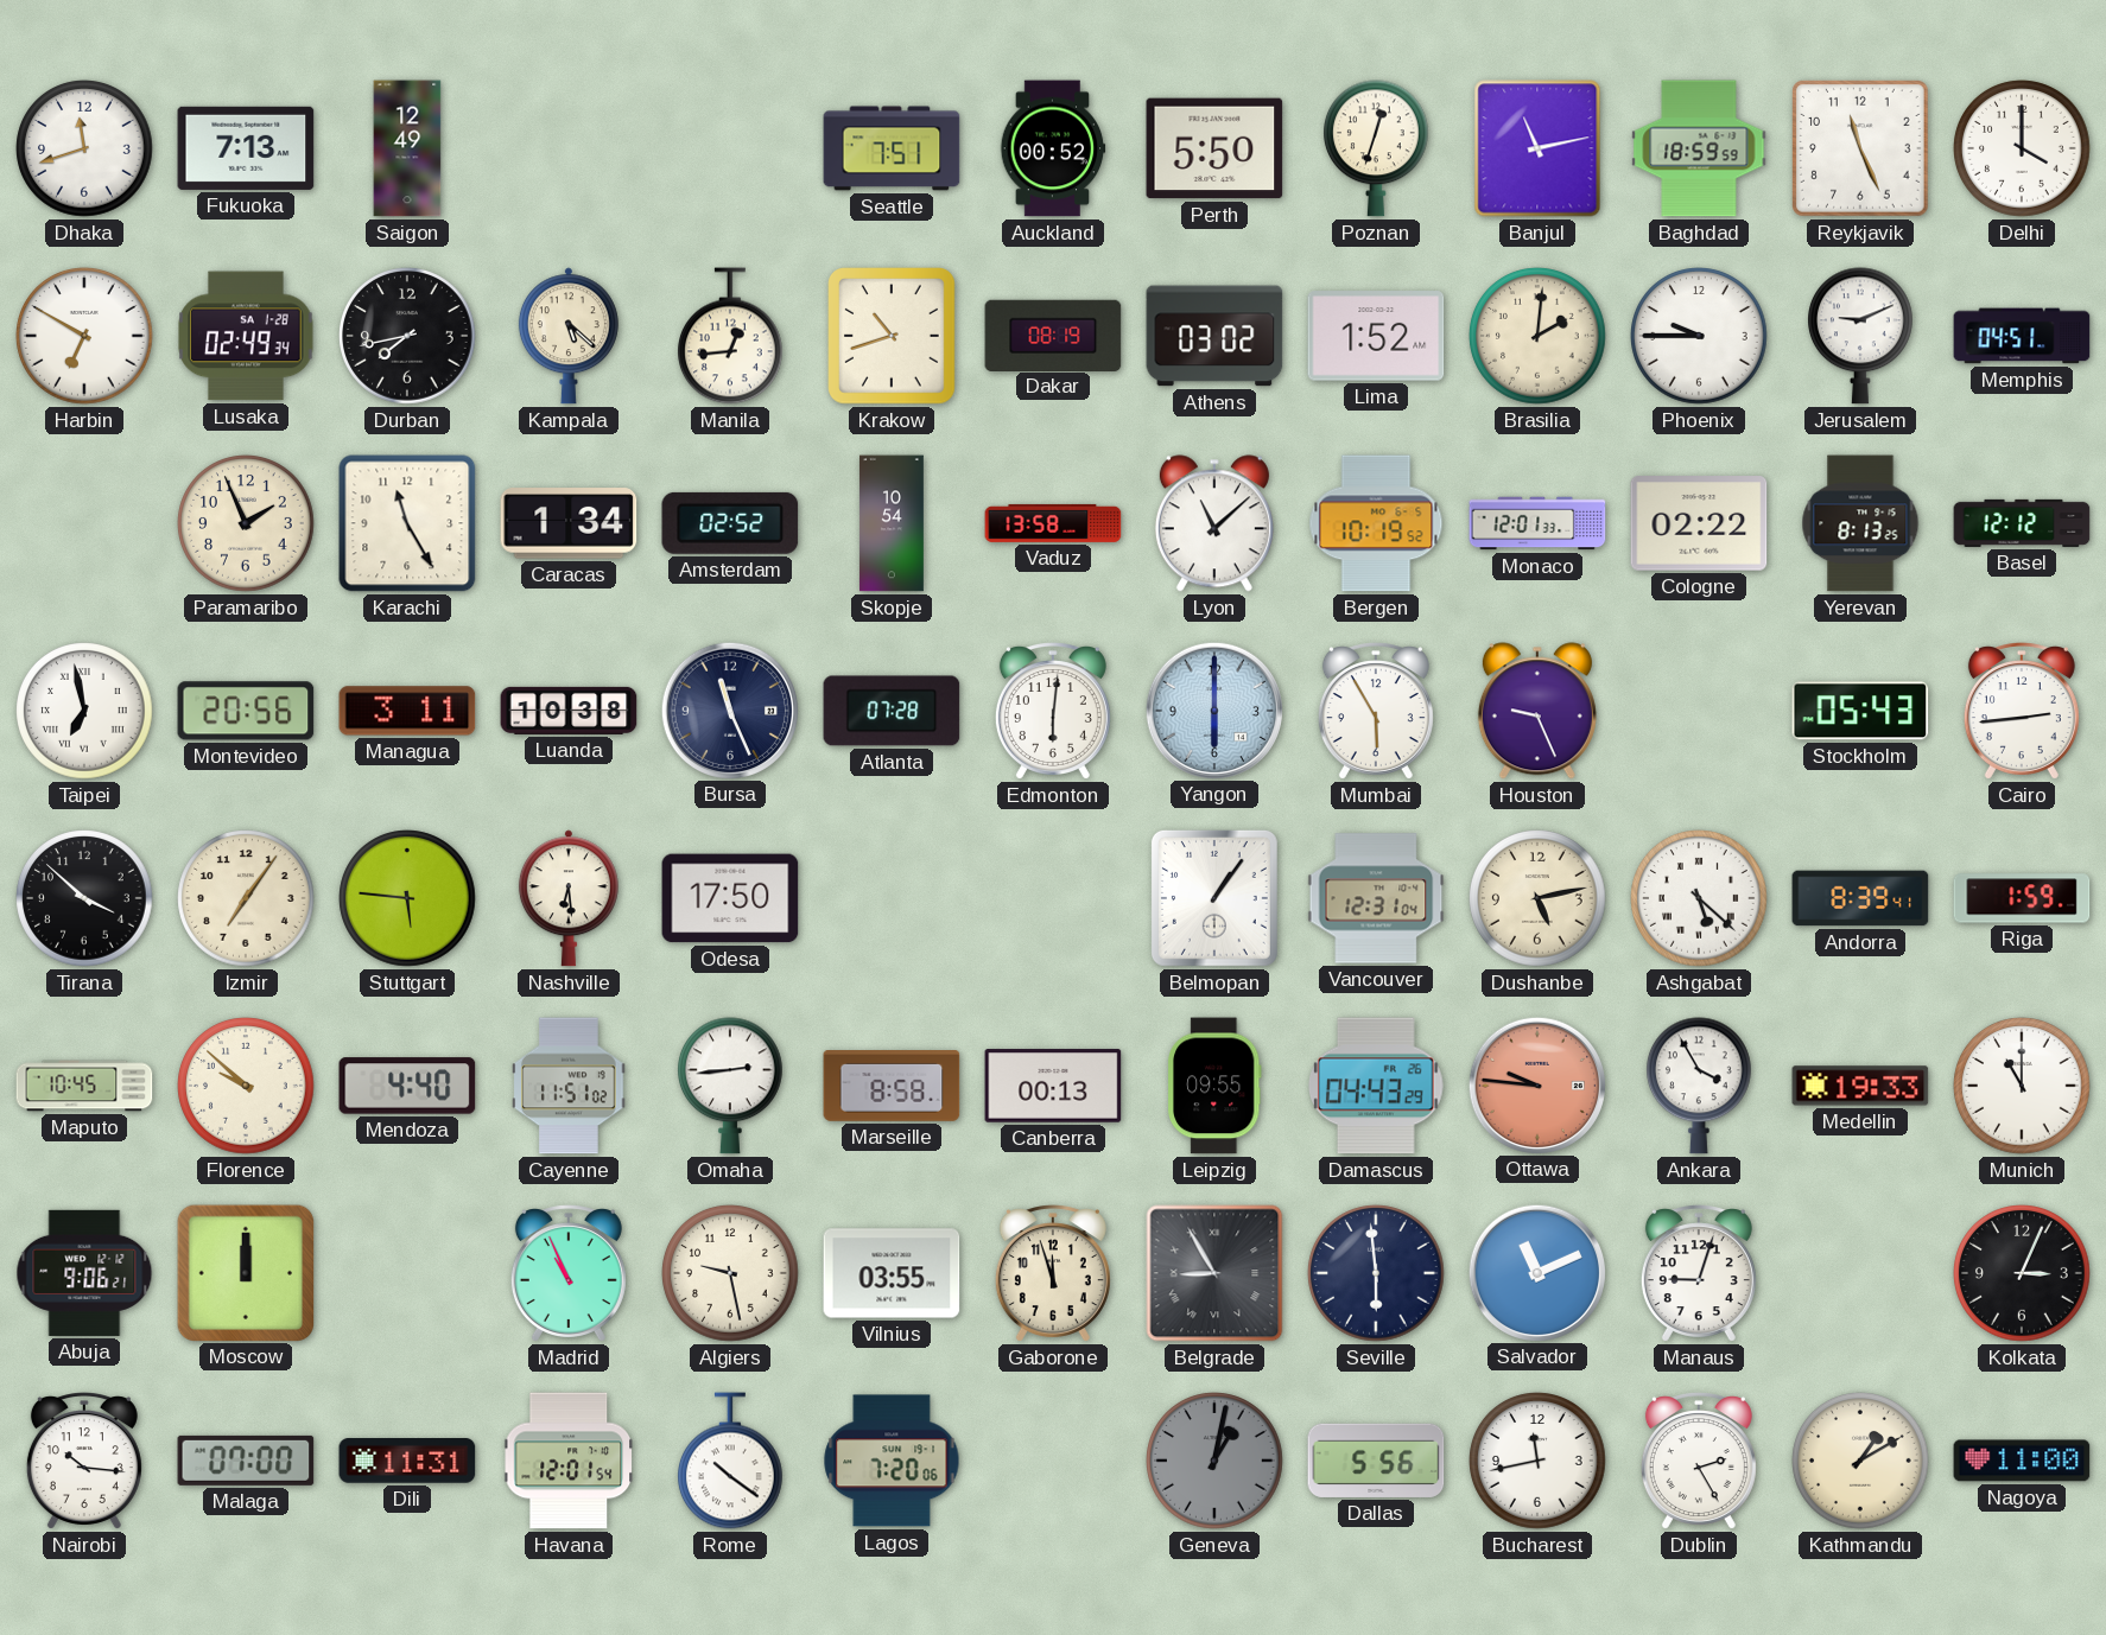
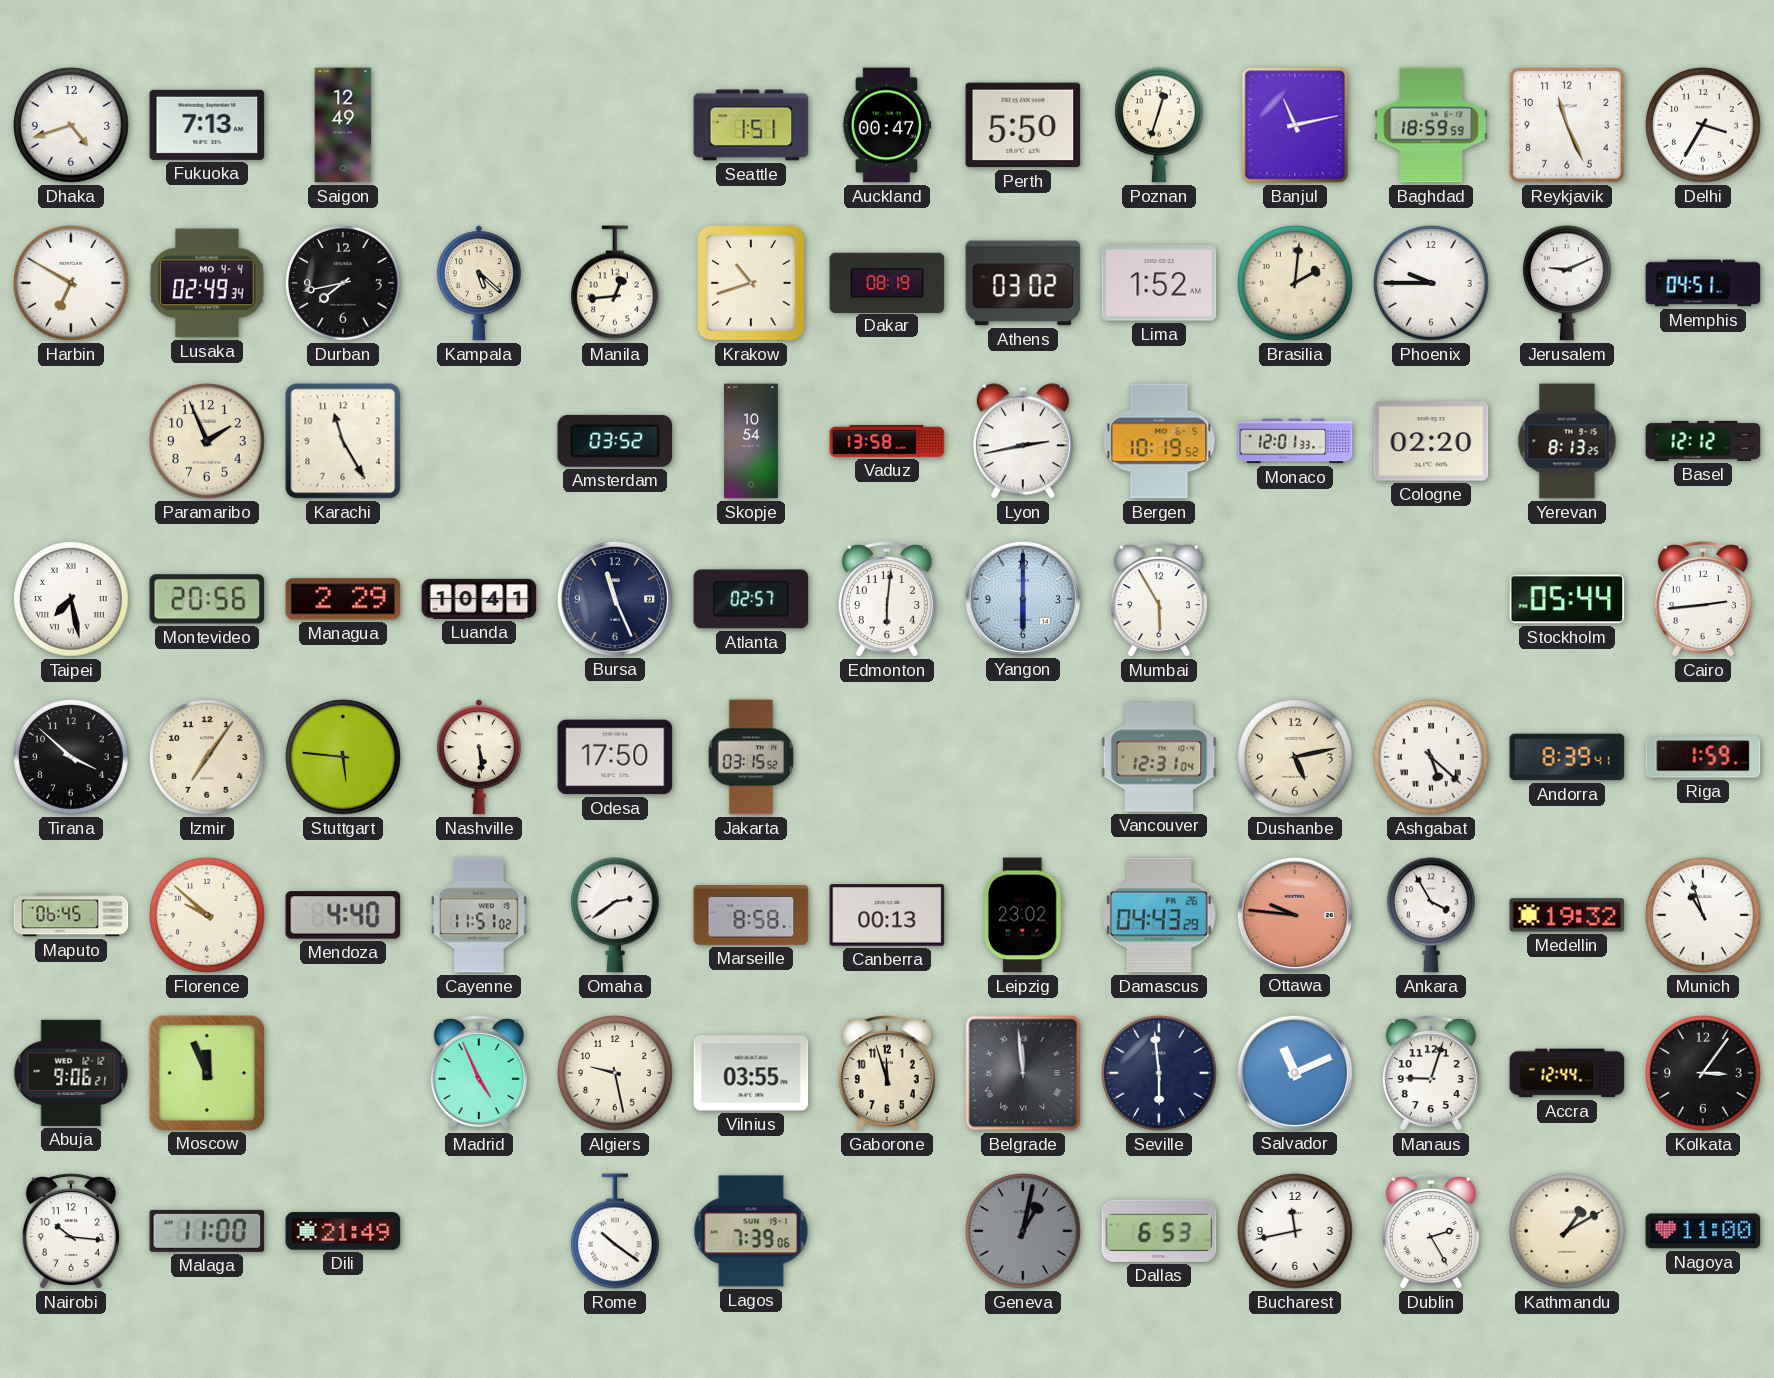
Dhaka: 11:42 -> 4:42
Seattle: 7:51 -> 1:51
Auckland: 00:52 -> 00:47
Delhi: 4:00 -> 3:35
Lusaka date: SA 1-28 -> MO 4-4
Caracas: 1:34 -> none
Amsterdam: 02:52 -> 03:52
Lyon: 11:08 -> 2:43
Cologne: 02:22 -> 02:20
Taipei: 6:58 -> 7:28
Managua: 3:11 -> 2:29
Luanda: 10:38 -> 10:41
Atlanta: 07:28 -> 02:57
Houston: 9:26 -> none
Stockholm: 05:43 -> 05:44
Nashville: 6:29 -> 5:29
Jakarta: none -> 03:15
Belmopan: 1:06 -> none
Maputo: 10:45 -> 06:45
Omaha: 2:44 -> 2:39
Leipzig: 09:55 -> 23:02
Medellin: 19:33 -> 19:32
Munich: 11:00 -> 10:57
Moscow: 12:00 -> 11:56
Madrid: 10:56 -> 4:56
Belgrade: 8:55 -> 11:59
Accra: none -> 12:44
Kolkata: 3:04 -> 3:06
Malaga: 07:00 -> 11:00
Dili: 11:31 -> 21:49
Havana: 12:01 -> none
Lagos: 7:20 -> 7:39
Dallas: 5:56 -> 6:53
